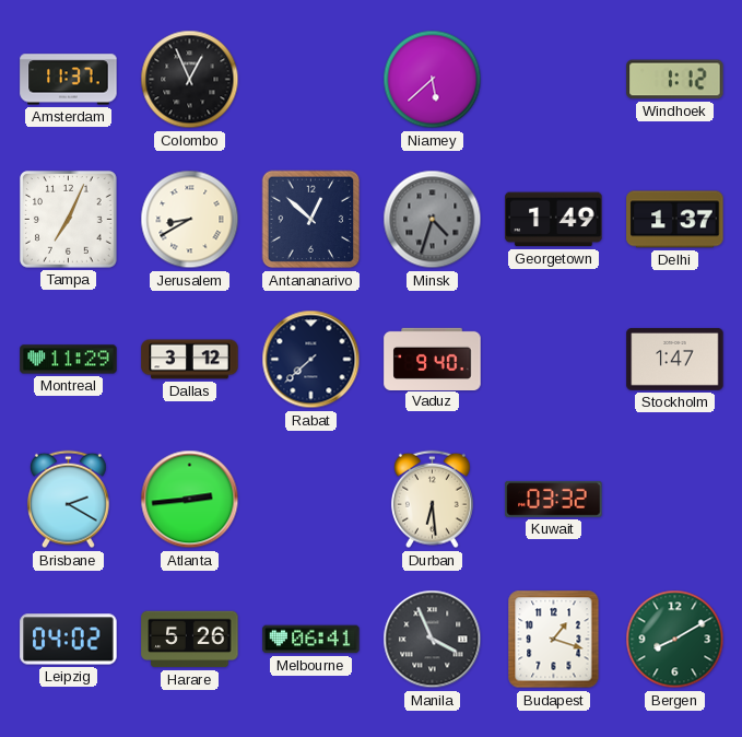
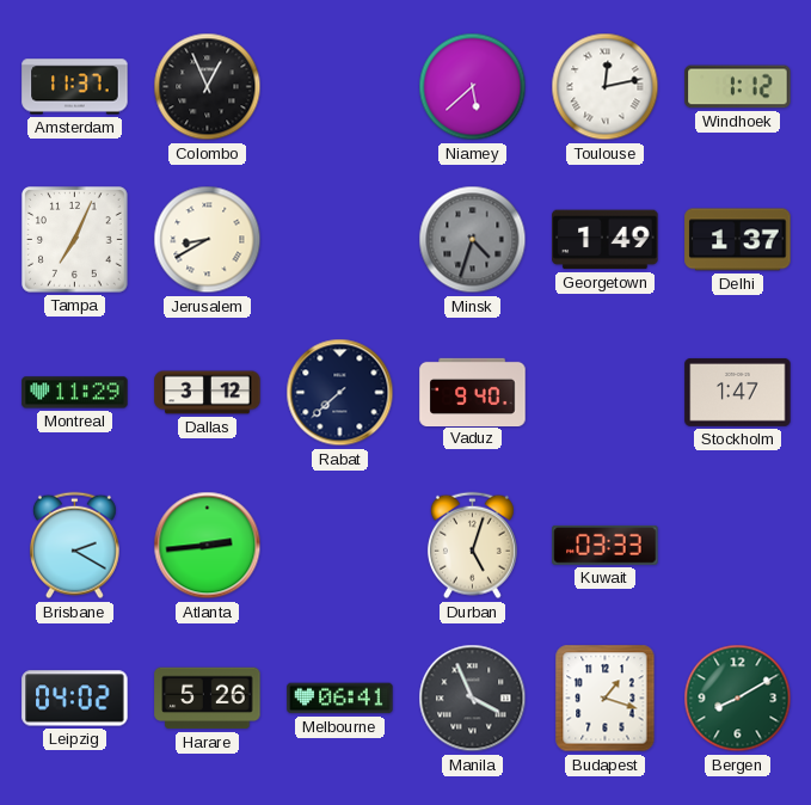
Toulouse: none -> 12:13
Antananarivo: 12:52 -> none
Durban: 6:29 -> 5:03
Kuwait: 03:32 -> 03:33
